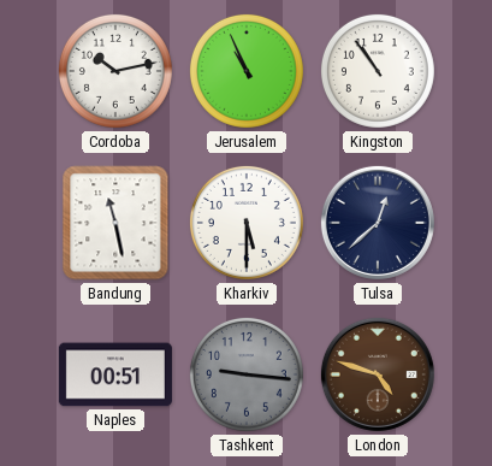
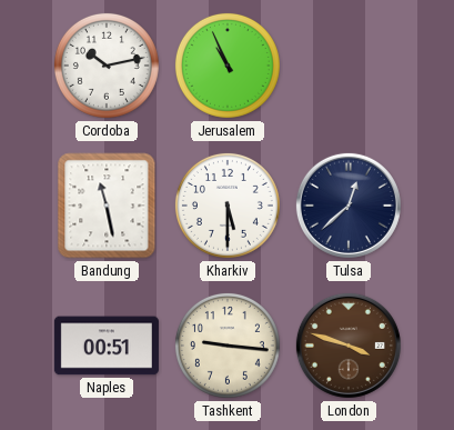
Kingston: 10:54 -> none
Tashkent dial: grey -> cream
London: 4:48 -> 3:48
